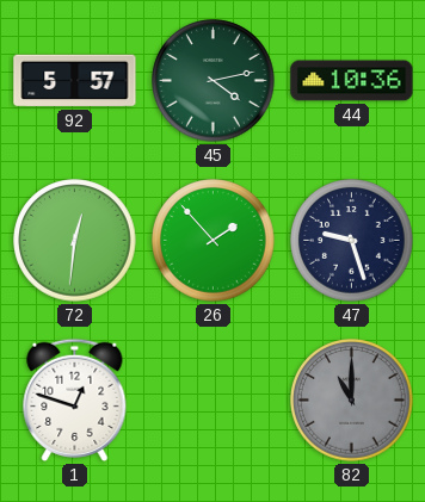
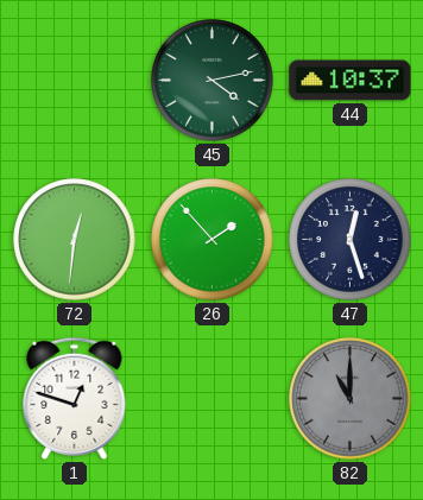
92: 5:57 -> none
44: 10:36 -> 10:37
47: 9:27 -> 12:27
